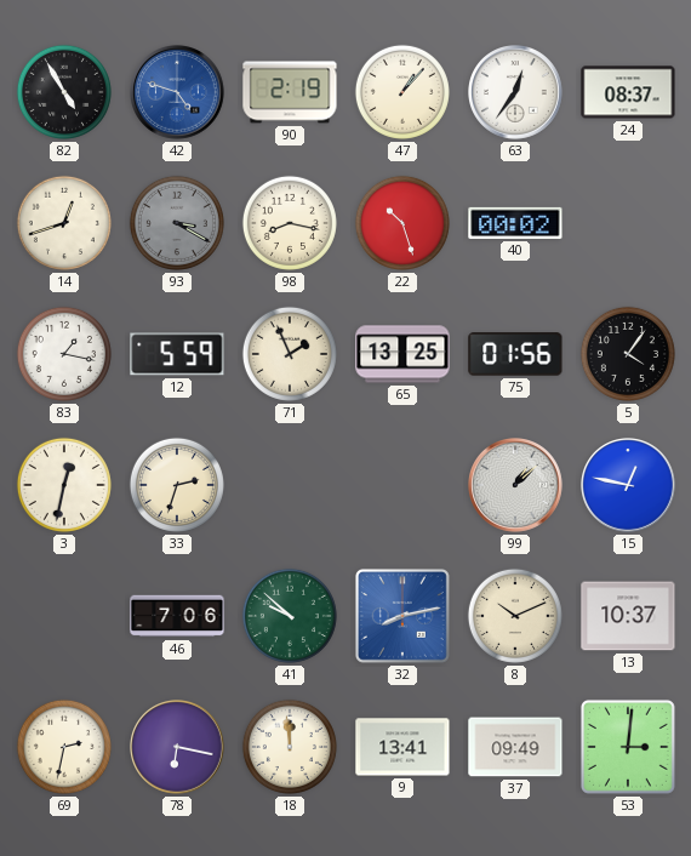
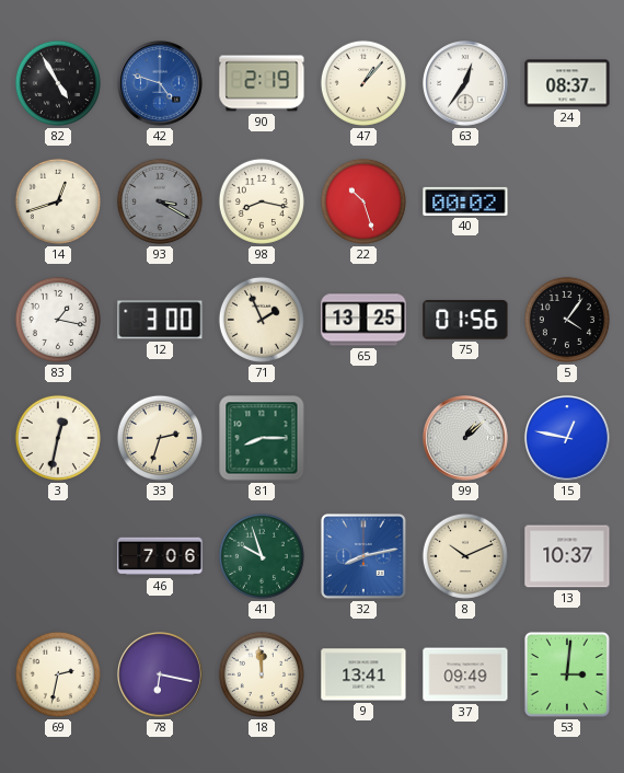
12: 5:59 -> 3:00
81: none -> 8:15
41: 9:52 -> 9:57
